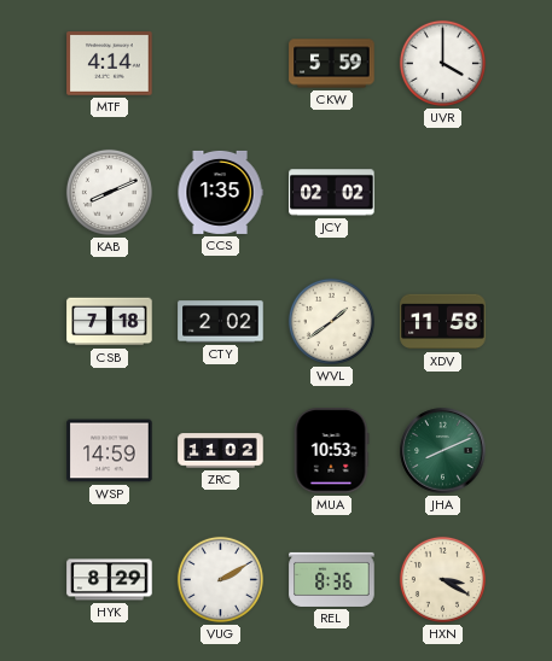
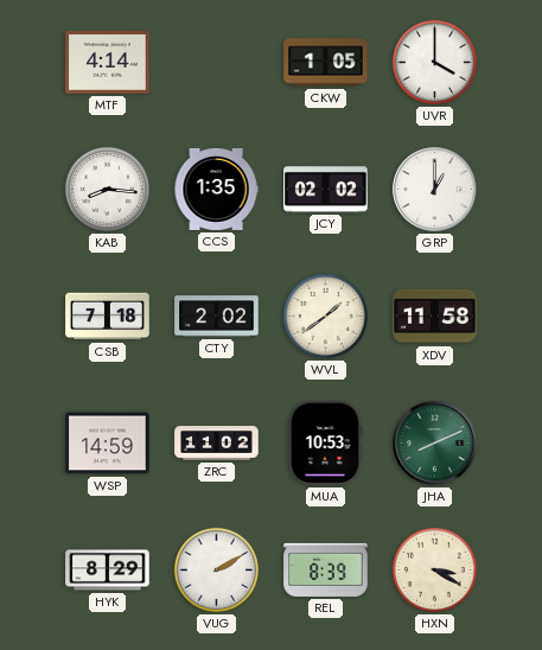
CKW: 5:59 -> 1:05
KAB: 8:11 -> 8:16
GRP: none -> 1:00
REL: 8:36 -> 8:39
